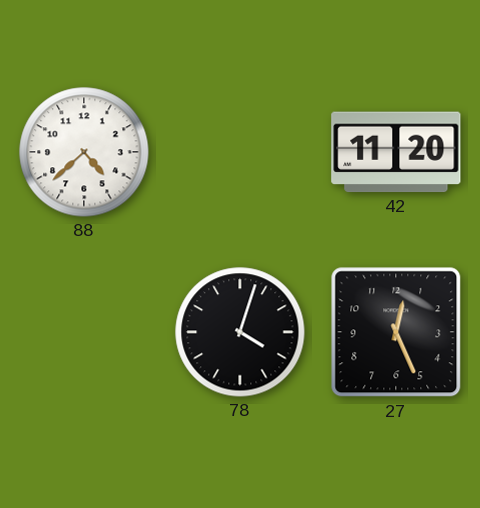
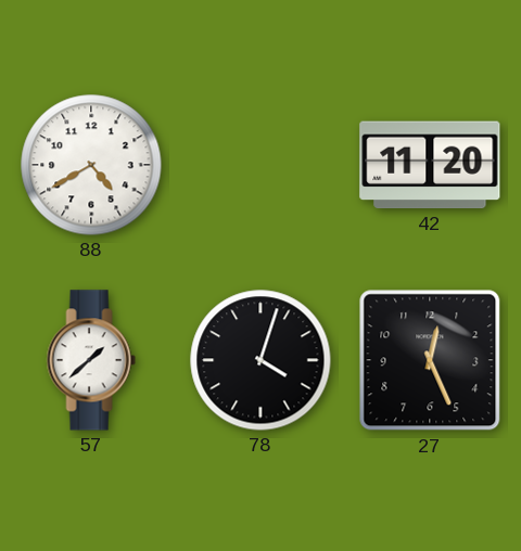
88: 4:38 -> 4:40
57: none -> 1:38
